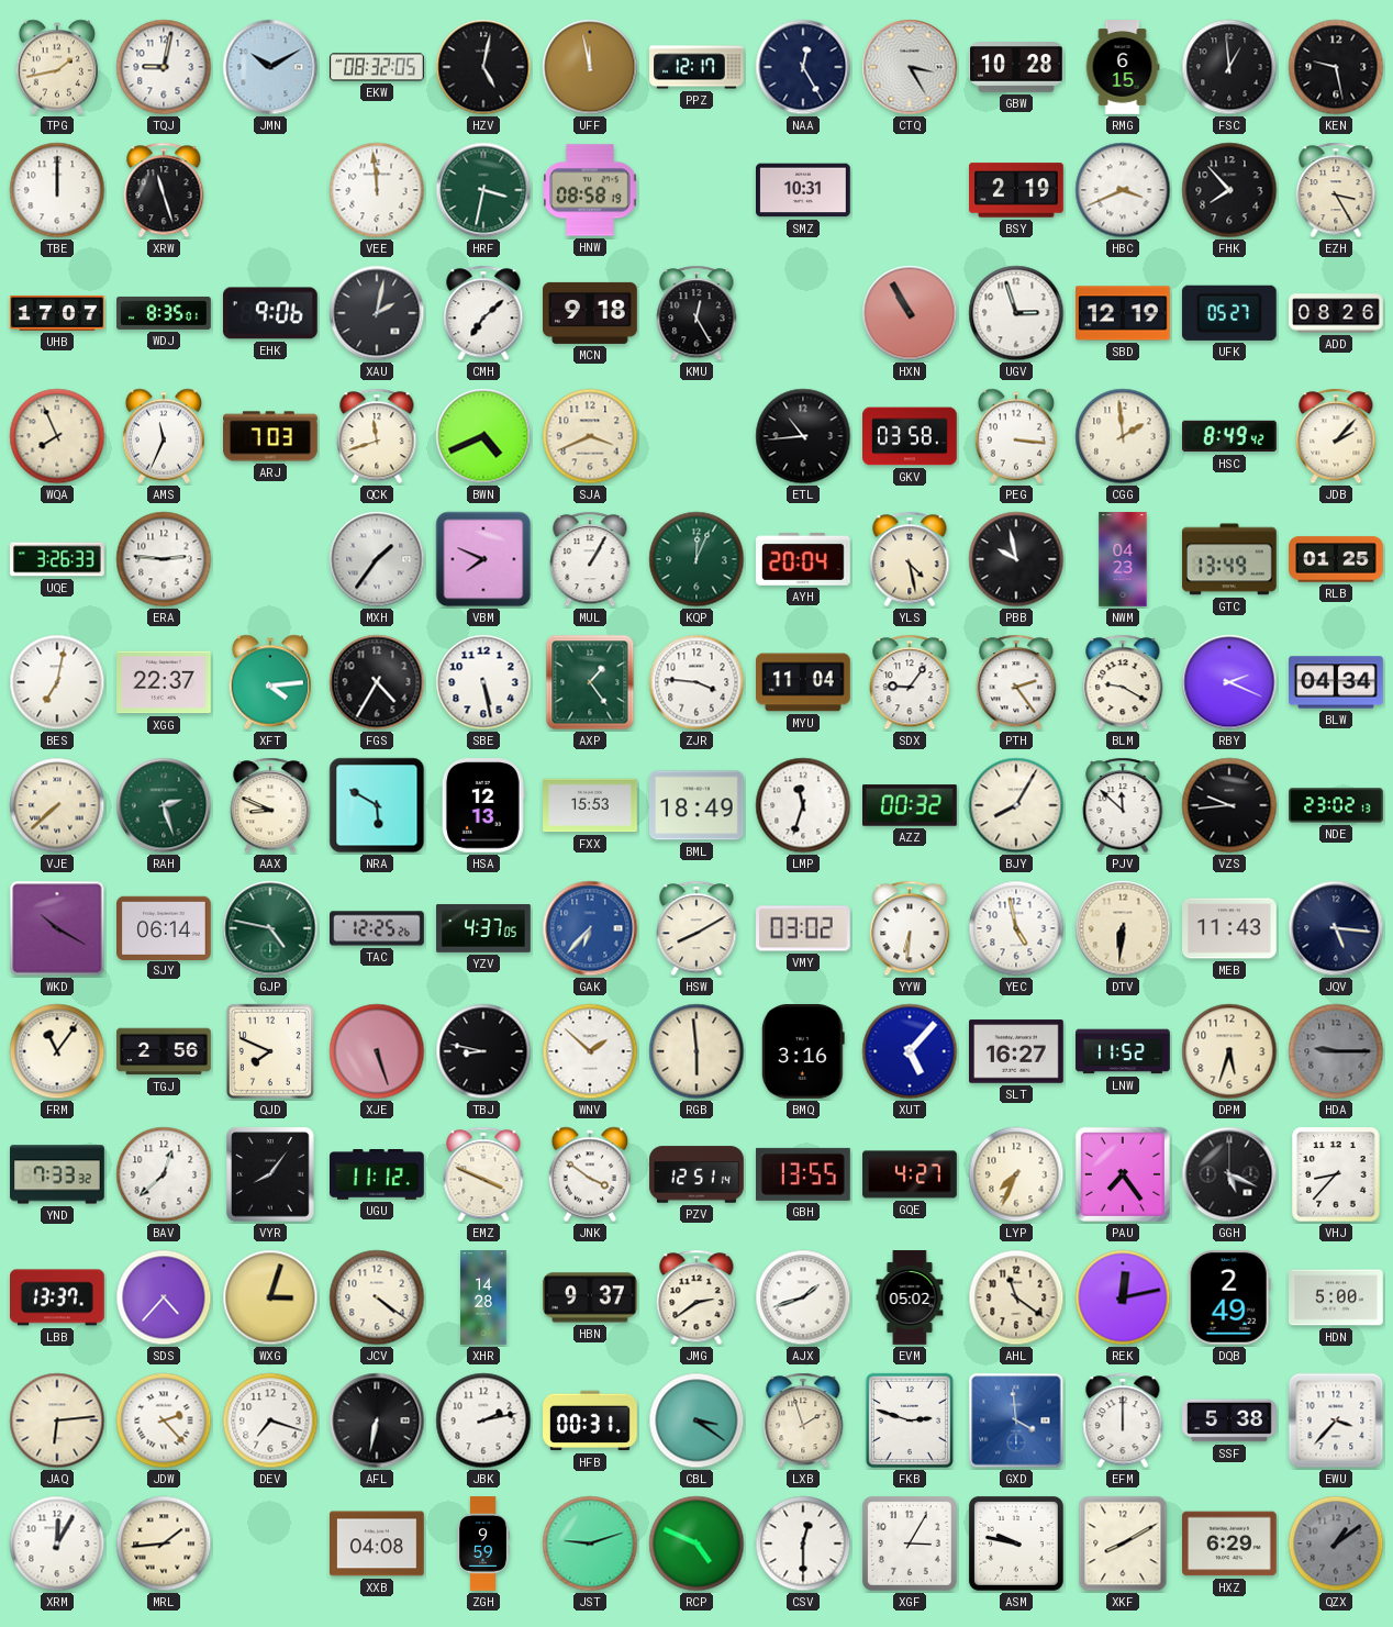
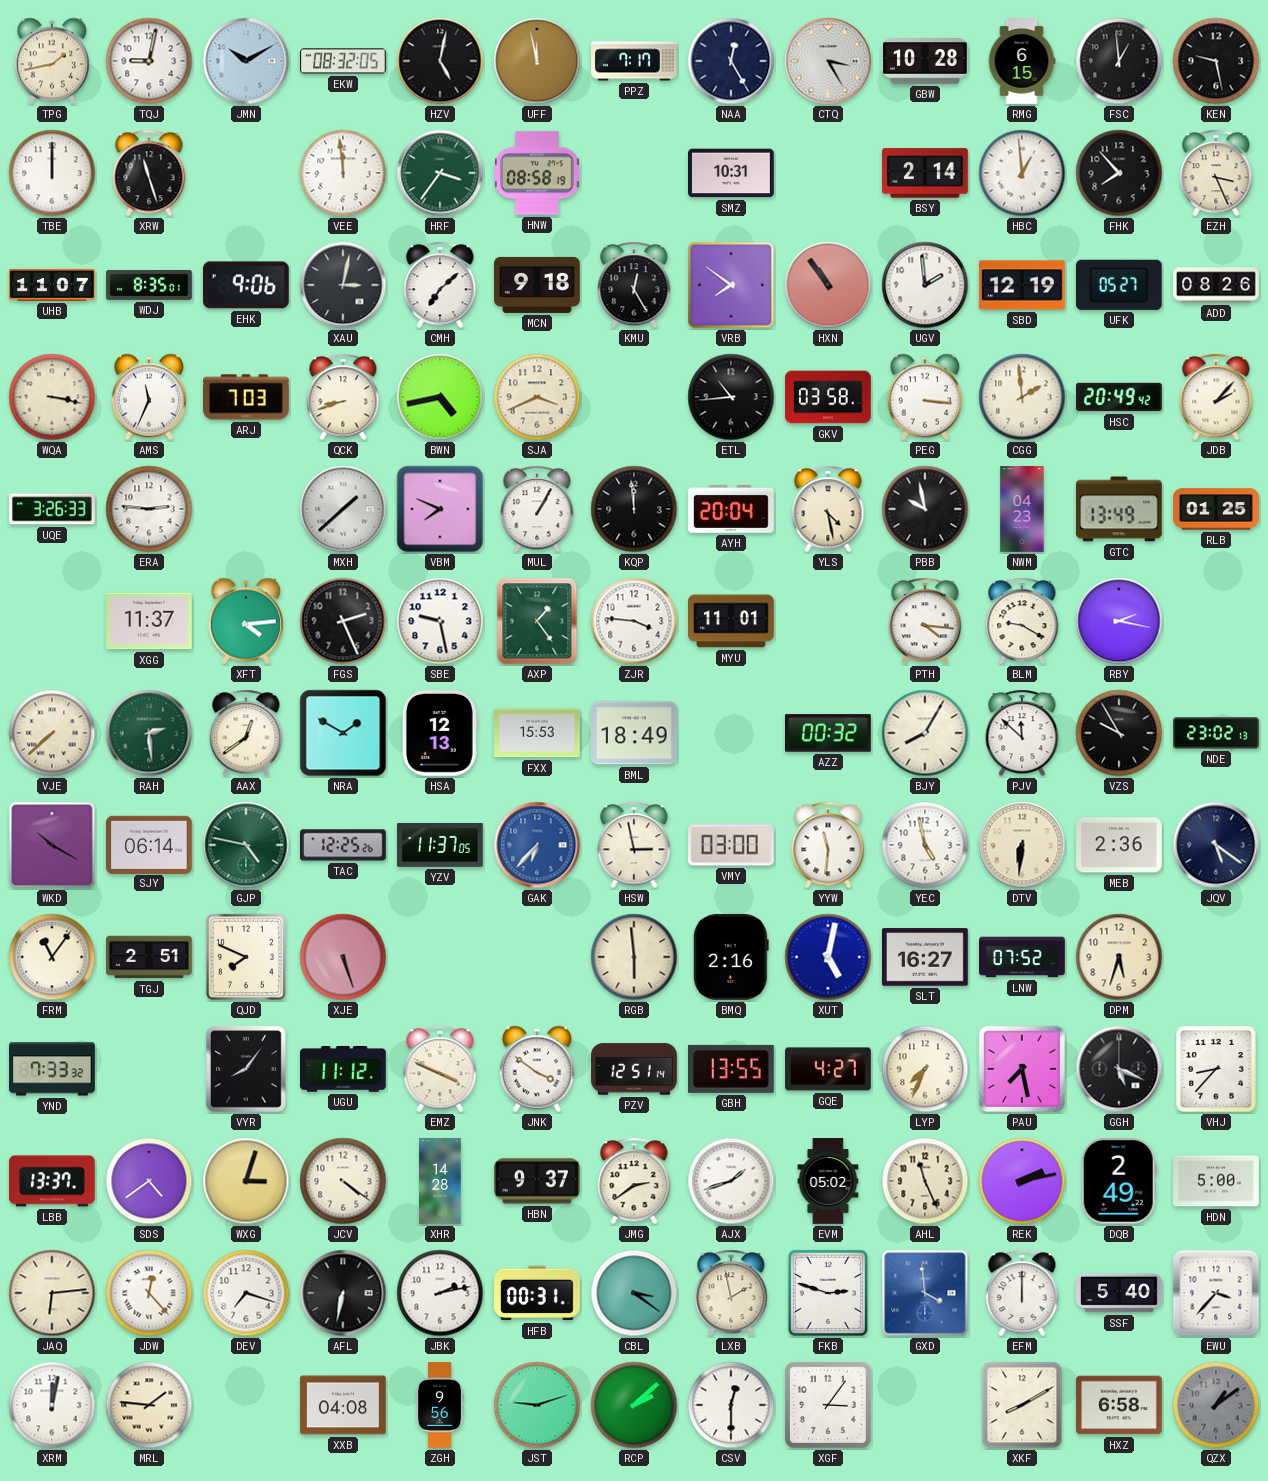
PPZ: 12:17 -> 7:17
HRF: 3:32 -> 3:36
BSY: 2:19 -> 2:14
HBC: 3:41 -> 12:59
EZH: 3:25 -> 3:26
UHB: 17:07 -> 11:07
XAU: 2:02 -> 3:02
VRB: none -> 7:51
HXN: 10:55 -> 10:54
UGV: 2:57 -> 1:59
WQA: 7:56 -> 3:17
QCK: 11:42 -> 8:42
BWN: 4:41 -> 4:43
HSC: 8:49 -> 20:49
MXH: 1:36 -> 1:38
KQP: 12:04 -> 11:59
KQP dial: green -> black
BES: 7:02 -> none
XGG: 22:37 -> 11:37
FGS: 4:35 -> 2:26
SBE: 5:28 -> 9:28
MYU: 11:04 -> 11:01
SDX: 9:06 -> none
PTH: 2:24 -> 4:16
RBY: 2:19 -> 2:17
BLW: 04:34 -> none
RAH: 2:27 -> 2:29
AAX: 8:49 -> 12:39
NRA: 5:50 -> 1:50
LMP: 11:33 -> none
VZS: 9:44 -> 9:55
YZV: 4:37 -> 11:37
HSW: 8:10 -> 2:58
VMY: 03:02 -> 03:00
YYW: 6:31 -> 11:31
MEB: 11:43 -> 2:36
JQV: 5:16 -> 5:21
TGJ: 2:56 -> 2:51
TBJ: 8:47 -> none
WNV: 1:52 -> none
BMQ: 3:16 -> 2:16
XUT: 5:07 -> 5:02
LNW: 11:52 -> 07:52
HDA: 9:15 -> none
BAV: 12:38 -> none
PAU: 7:24 -> 7:28
SDS: 4:37 -> 4:39
AHL: 11:21 -> 11:26
REK: 12:13 -> 2:13
JDW: 2:23 -> 12:23
LXB: 1:57 -> 1:58
SSF: 5:38 -> 5:40
XRM: 12:05 -> 12:02
MRL: 1:44 -> 1:46
ZGH: 9:59 -> 9:56
RCP: 4:49 -> 2:08
XGF: 3:05 -> 3:06
ASM: 9:47 -> none
HXZ: 6:29 -> 6:58
